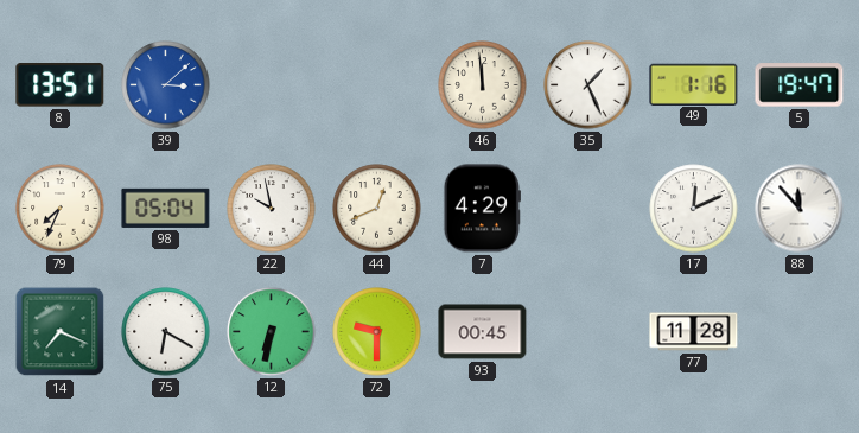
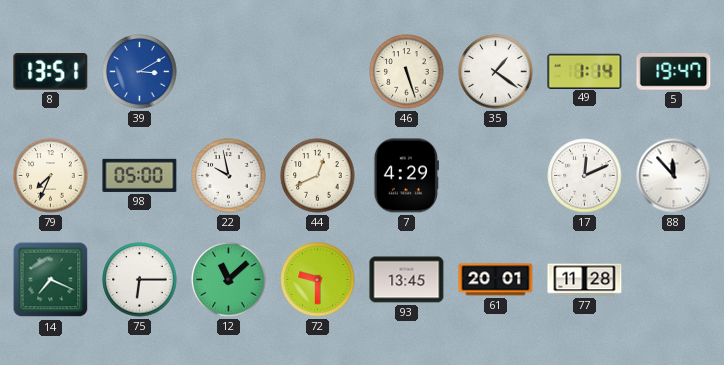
39: 3:08 -> 3:10
46: 11:59 -> 5:27
35: 1:26 -> 1:21
49: 1:16 -> 1:14
98: 05:04 -> 05:00
75: 6:20 -> 6:15
12: 6:32 -> 11:08
93: 00:45 -> 13:45
61: none -> 20:01
